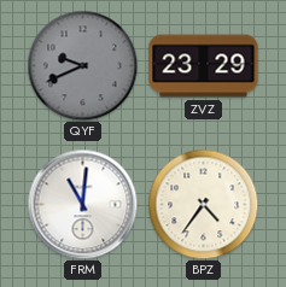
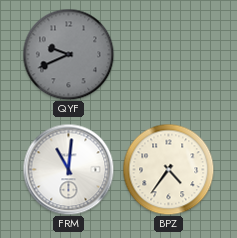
ZVZ: 23:29 -> none
